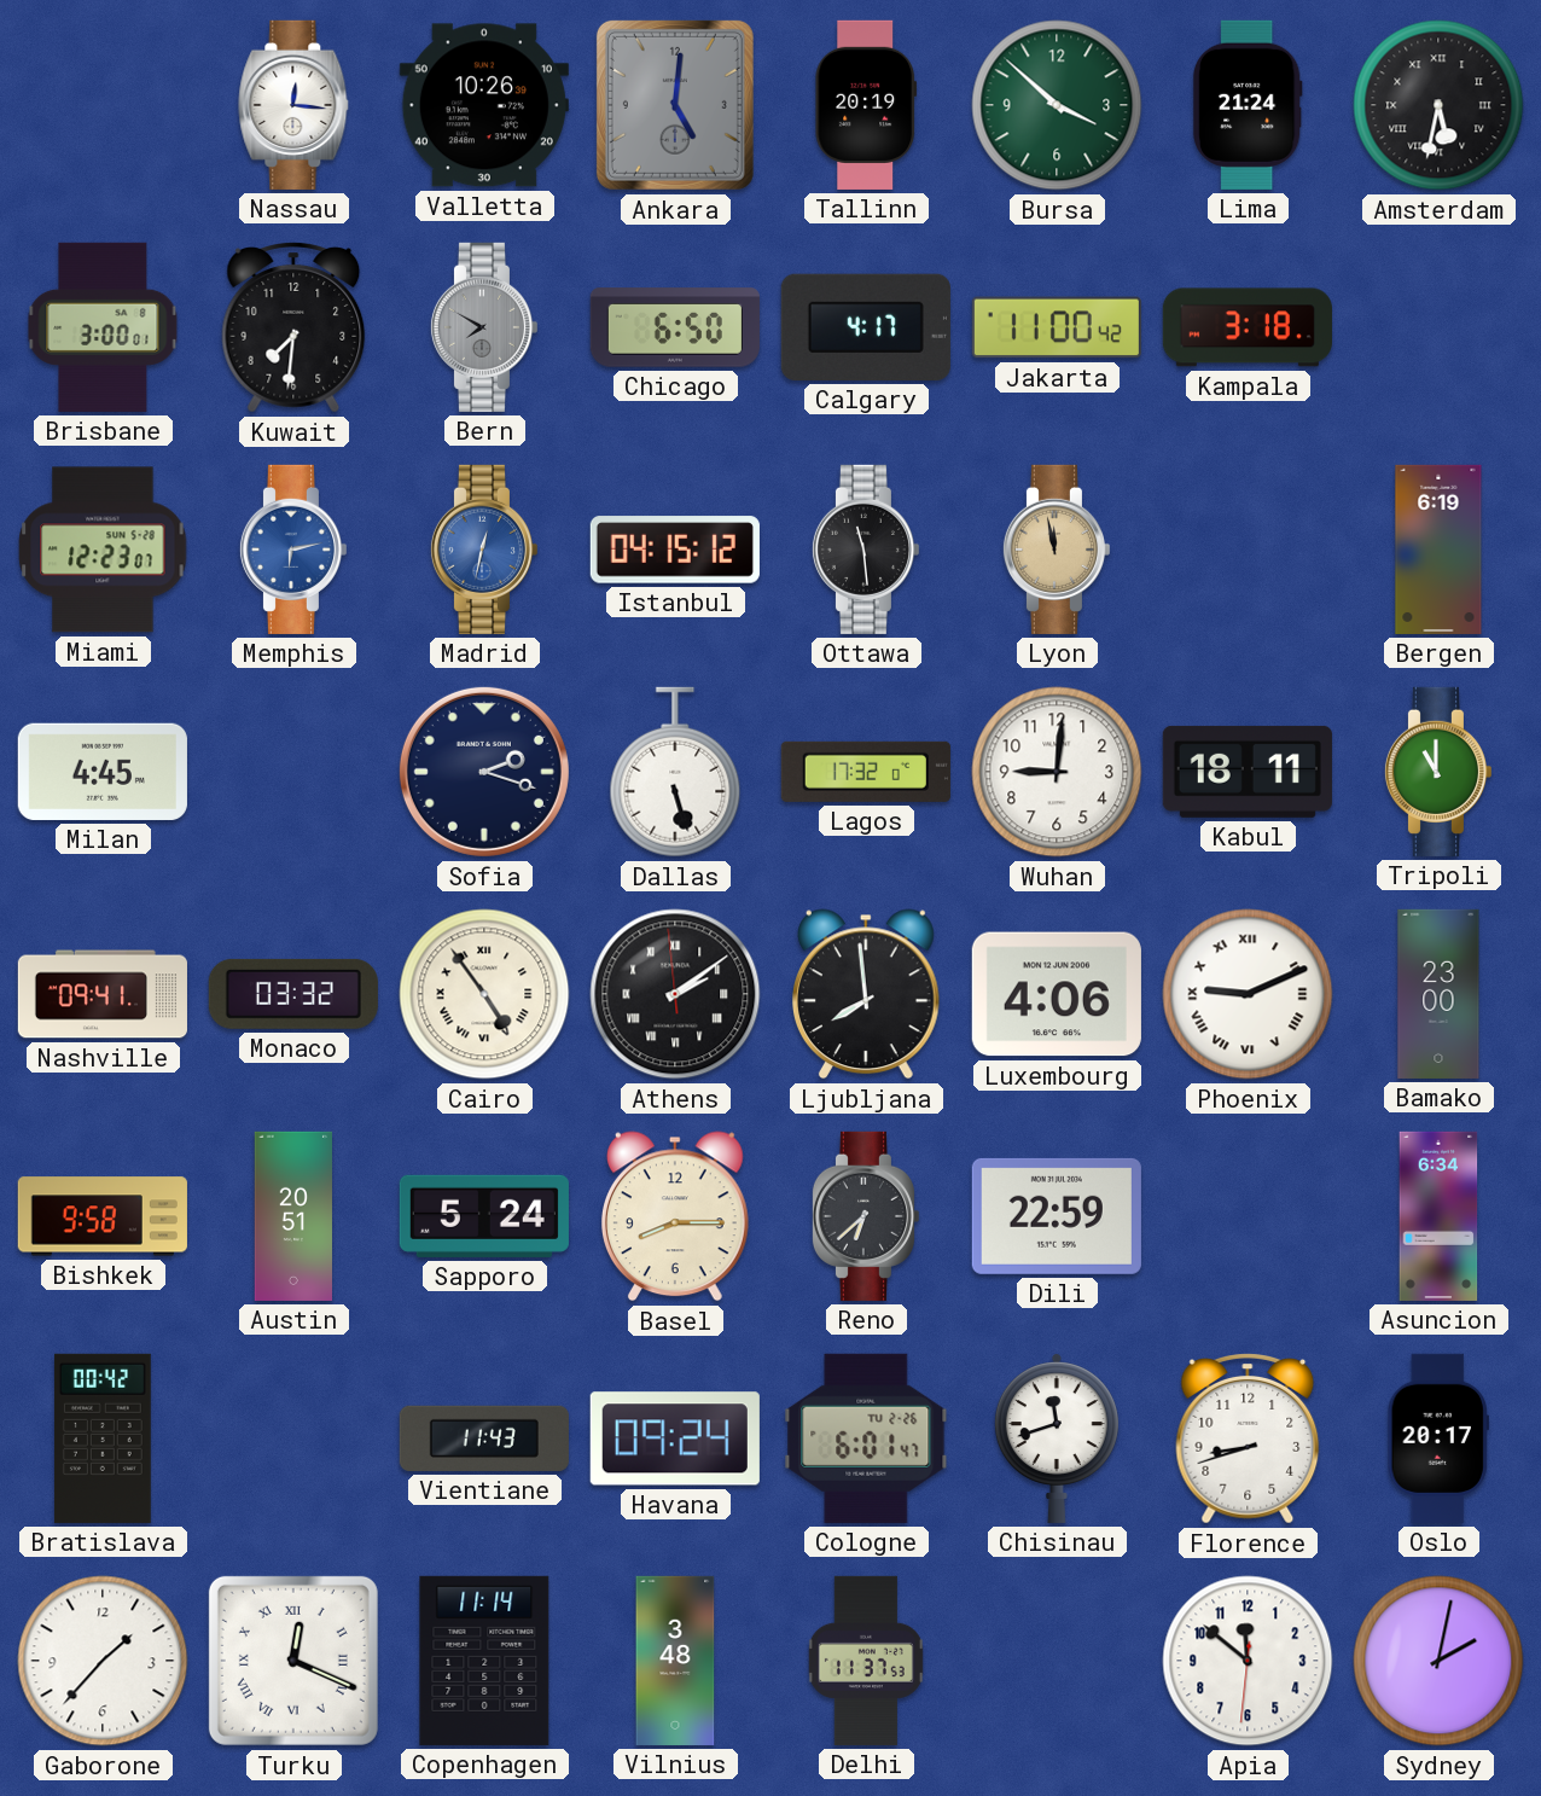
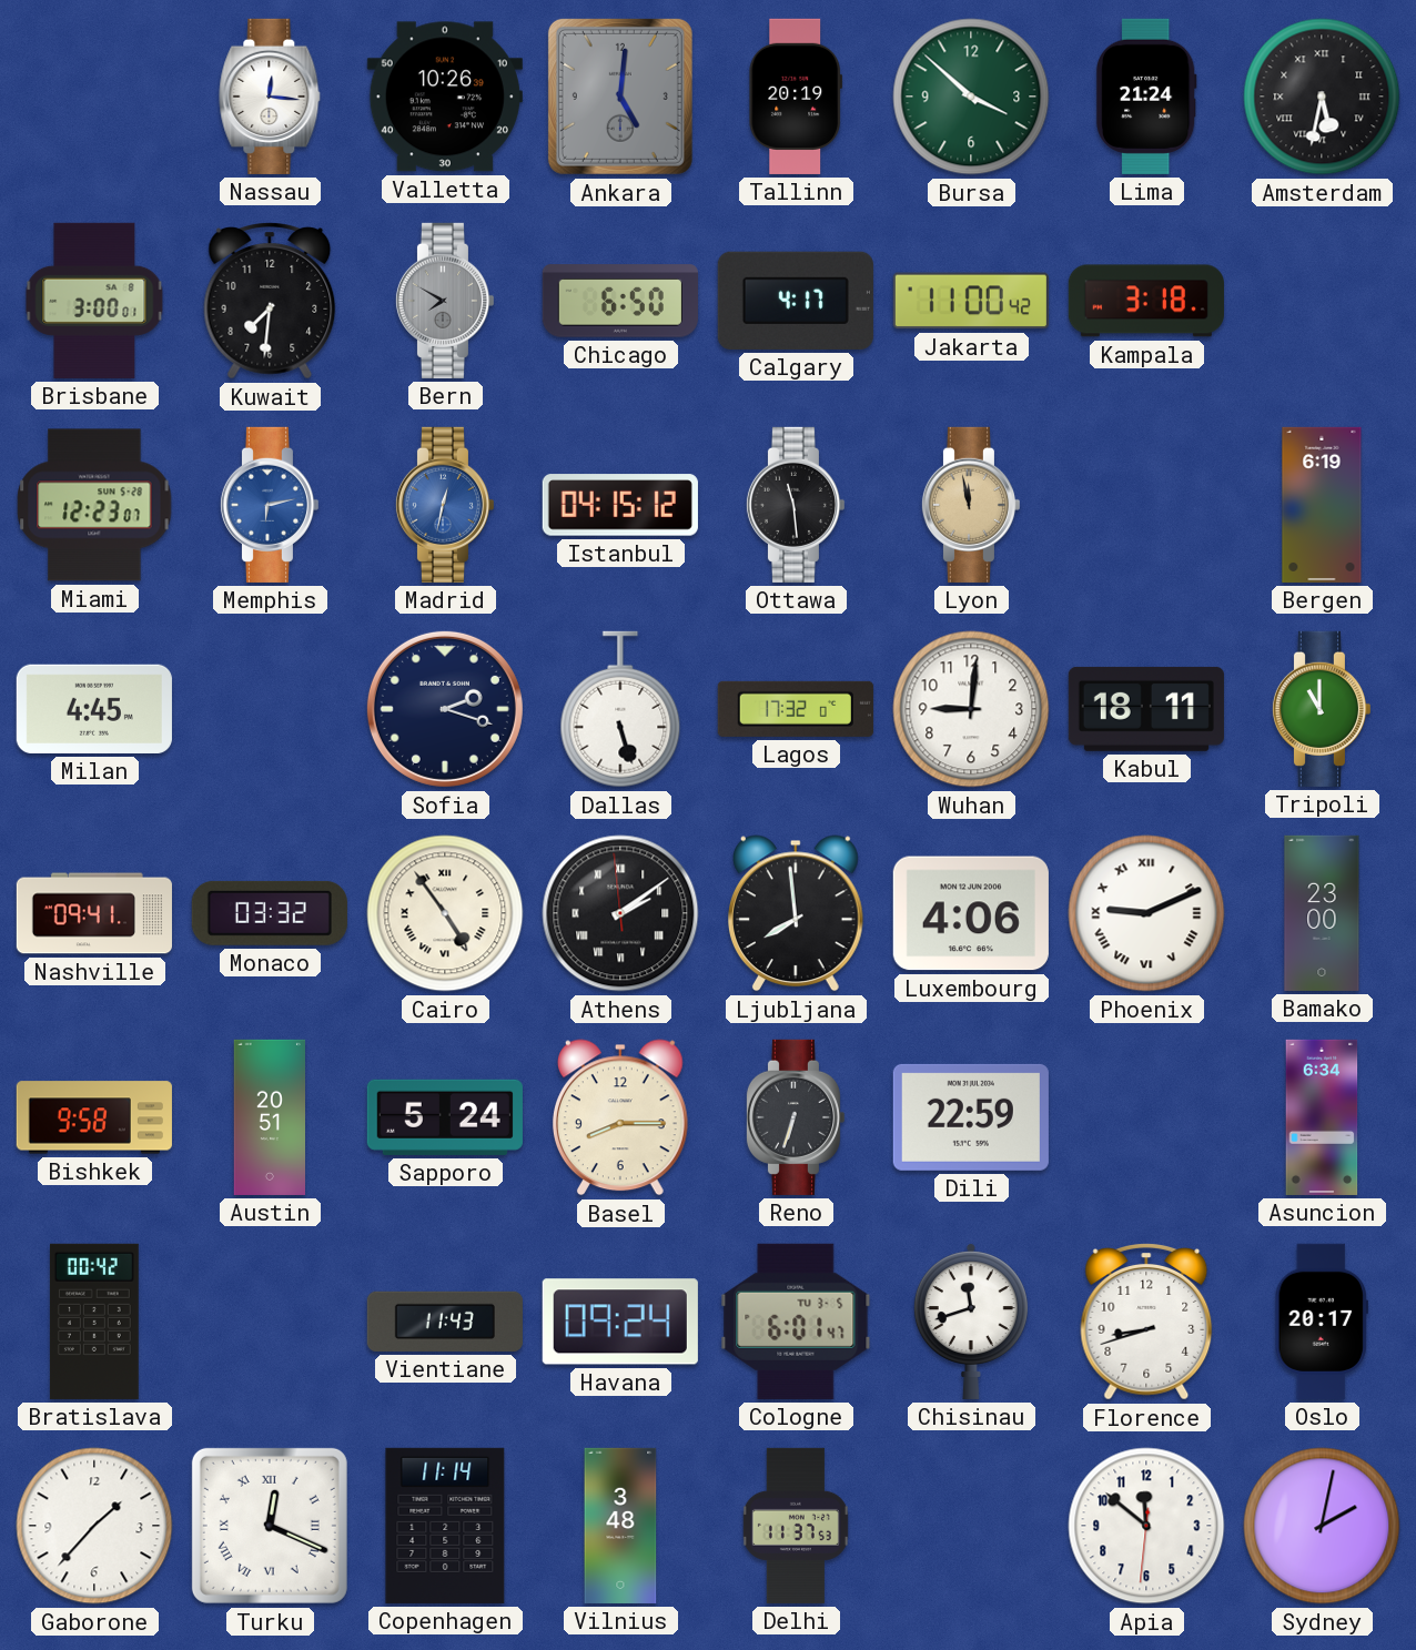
Reno: 6:38 -> 6:33
Cologne date: TU 2-26 -> TU 3-5
